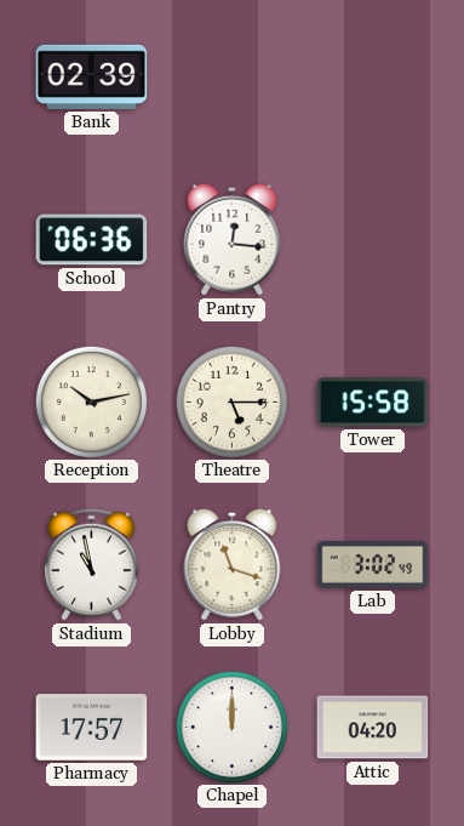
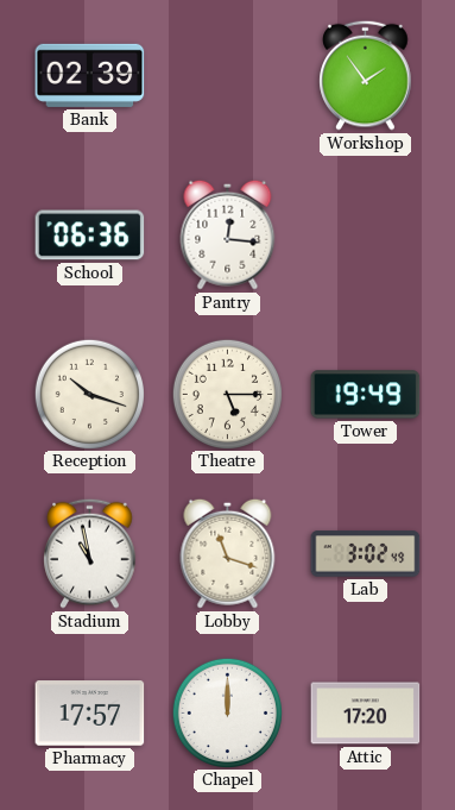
Workshop: none -> 1:54
Reception: 10:13 -> 10:18
Tower: 15:58 -> 19:49
Attic: 04:20 -> 17:20
